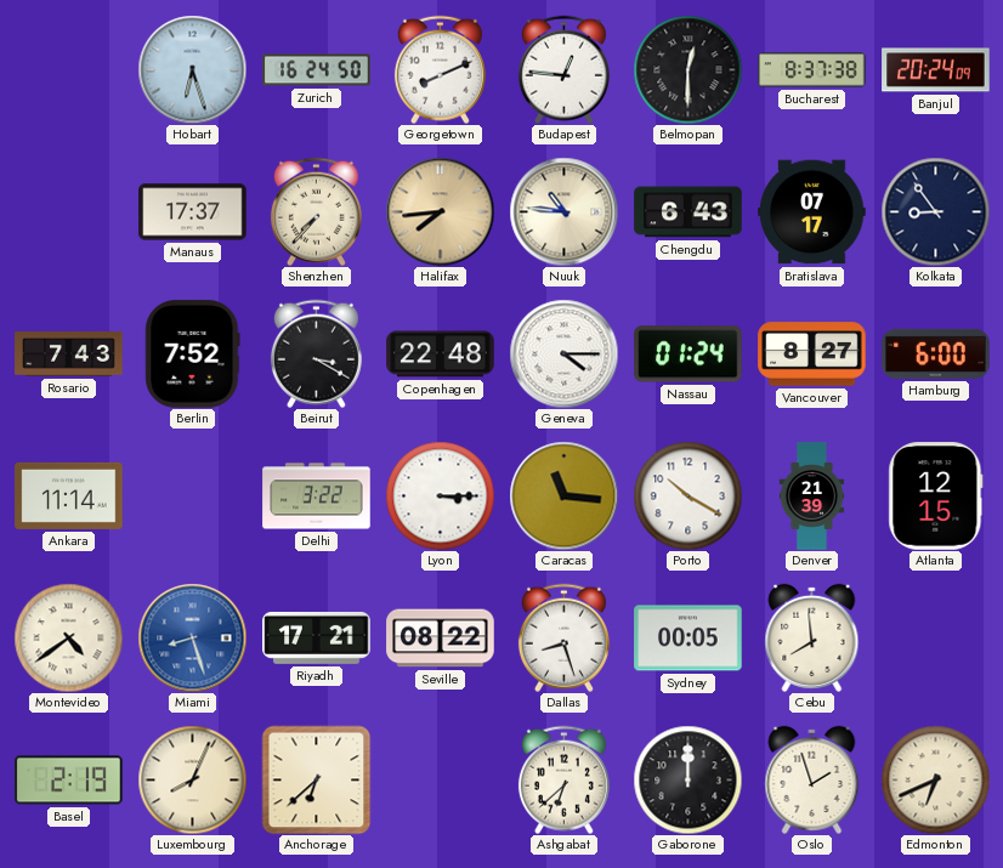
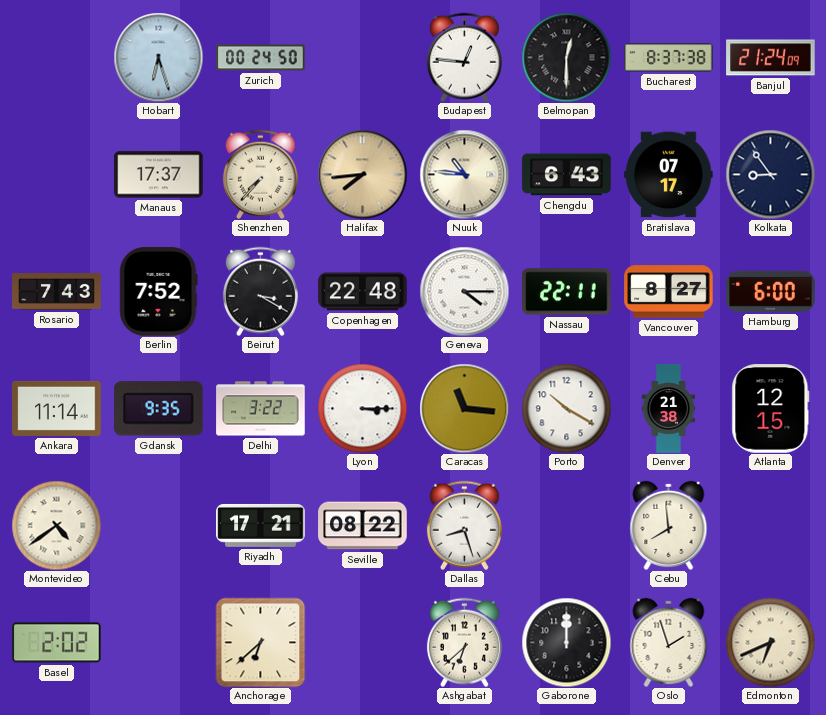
Zurich: 16:24 -> 00:24
Georgetown: 8:11 -> none
Banjul: 20:24 -> 21:24
Nassau: 01:24 -> 22:11
Gdansk: none -> 9:35
Denver: 21:39 -> 21:38
Miami: 8:27 -> none
Sydney: 00:05 -> none
Basel: 2:19 -> 2:02
Luxembourg: 8:04 -> none
